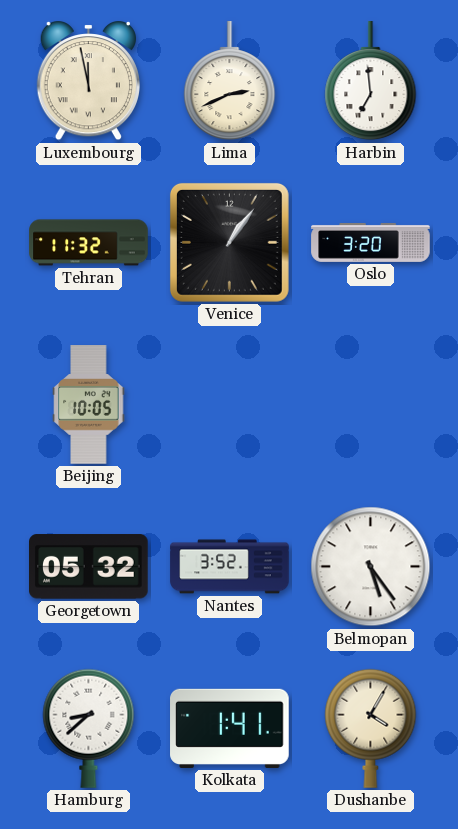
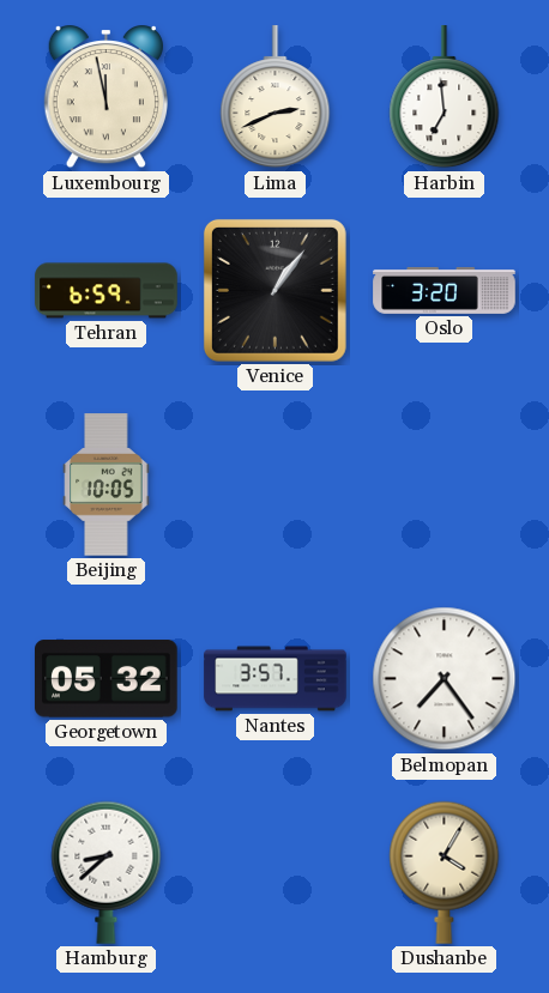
Tehran: 11:32 -> 6:59
Nantes: 3:52 -> 3:57
Belmopan: 5:24 -> 7:24
Kolkata: 1:41 -> none
